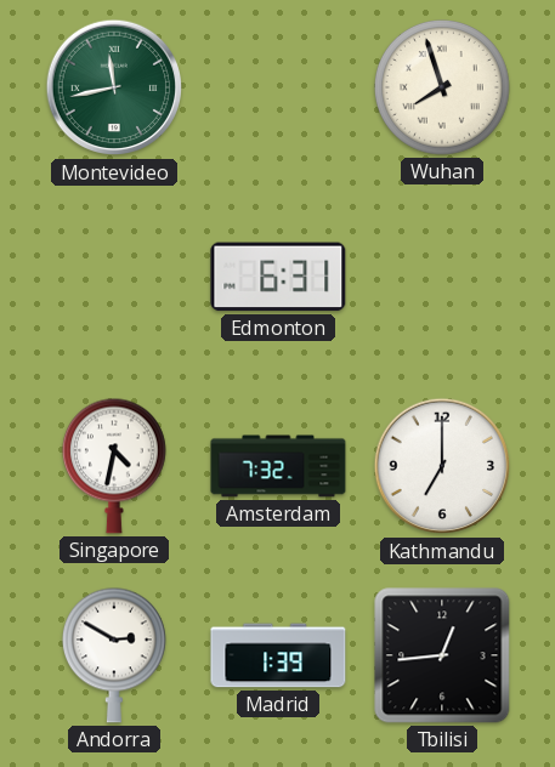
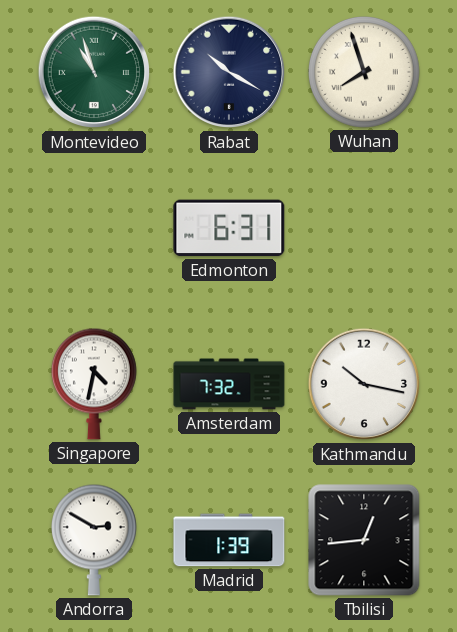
Montevideo: 11:43 -> 10:57
Rabat: none -> 10:20
Kathmandu: 7:00 -> 10:17
